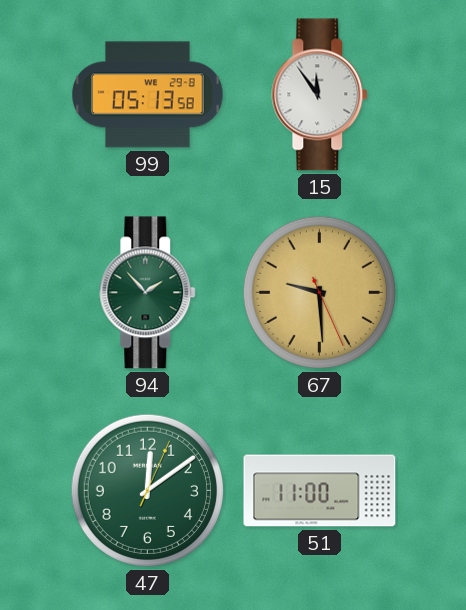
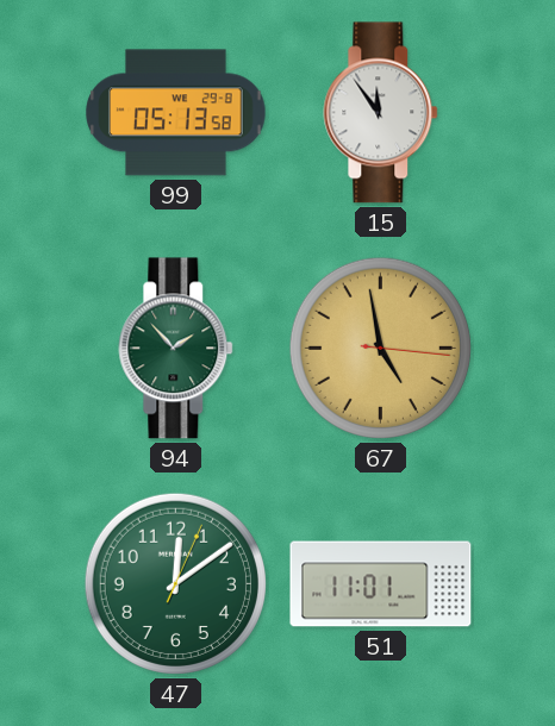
67: 9:29 -> 4:58
51: 11:00 -> 11:01
